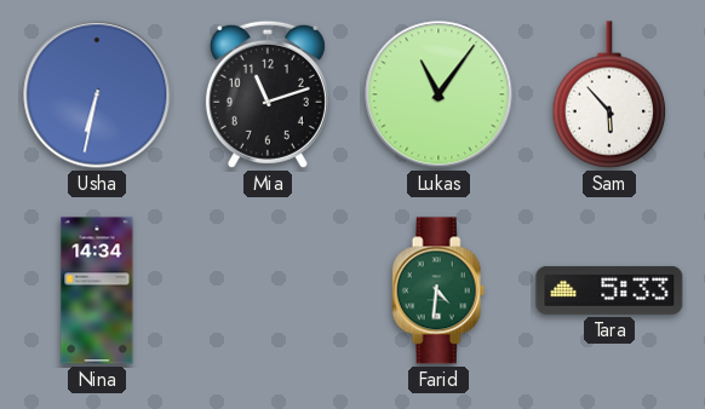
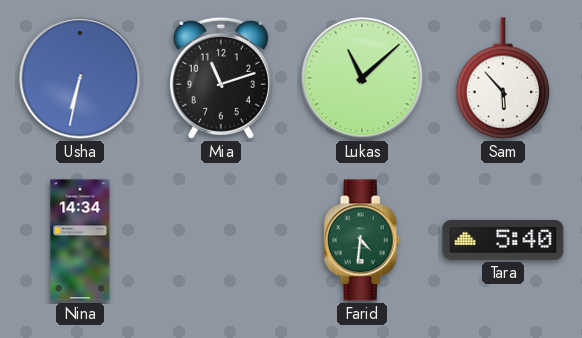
Lukas: 11:06 -> 11:08
Tara: 5:33 -> 5:40
